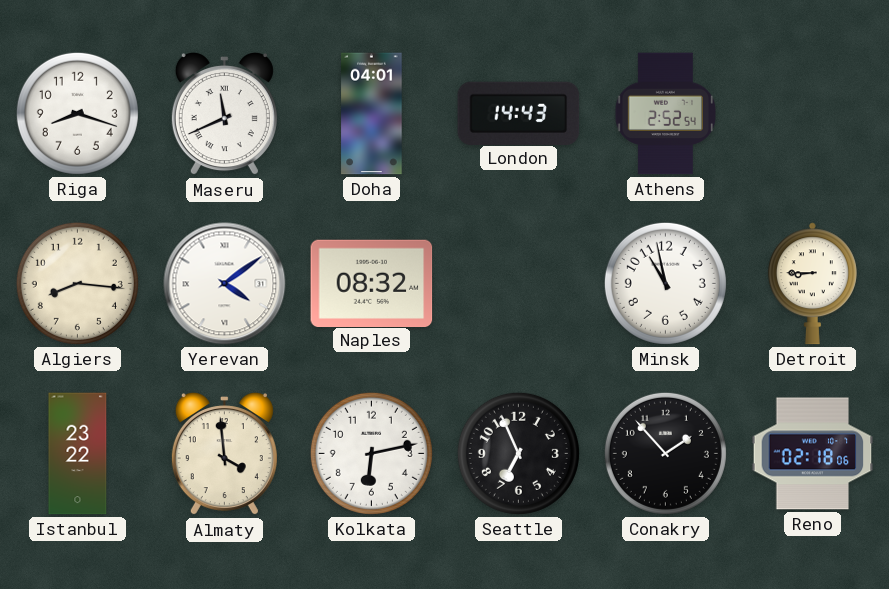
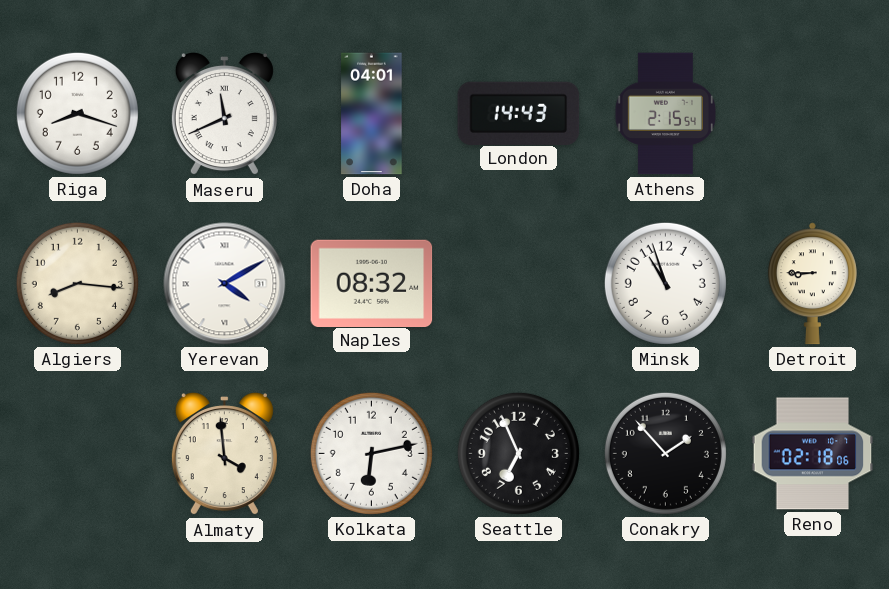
Athens: 2:52 -> 2:15
Yerevan: 4:09 -> 4:10
Minsk: 10:58 -> 10:57
Istanbul: 23:22 -> none
